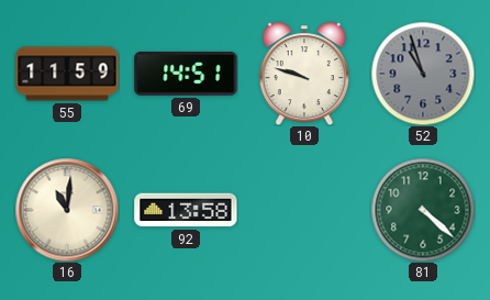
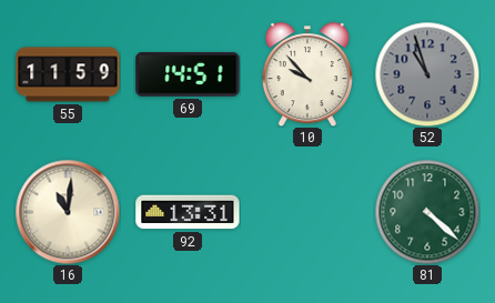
10: 9:48 -> 9:53
92: 13:58 -> 13:31
